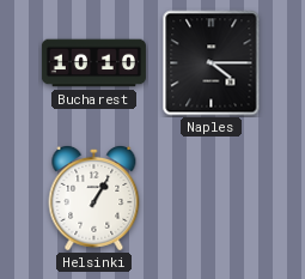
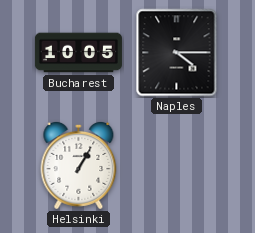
Bucharest: 10:10 -> 10:05
